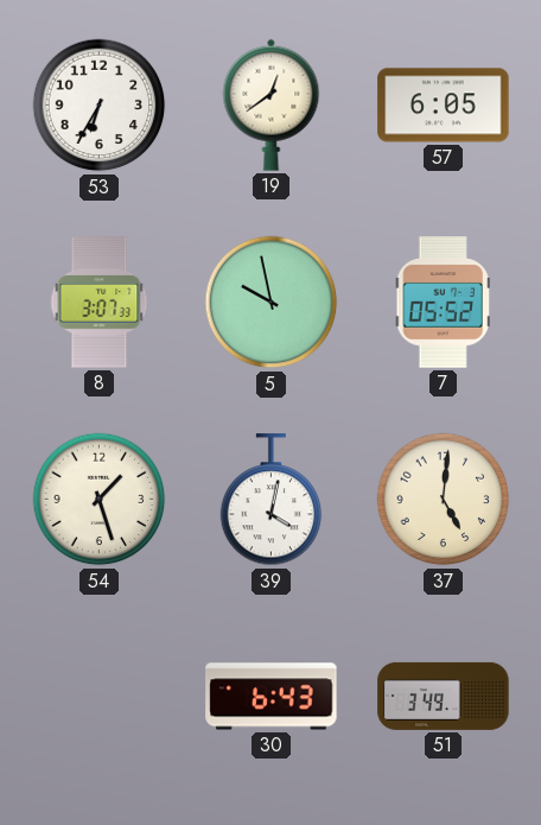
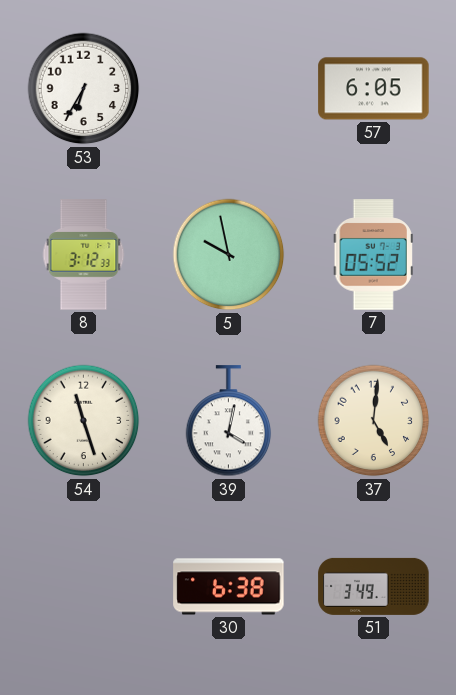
19: 12:39 -> none
8: 3:07 -> 3:12
54: 1:27 -> 11:27
30: 6:43 -> 6:38
